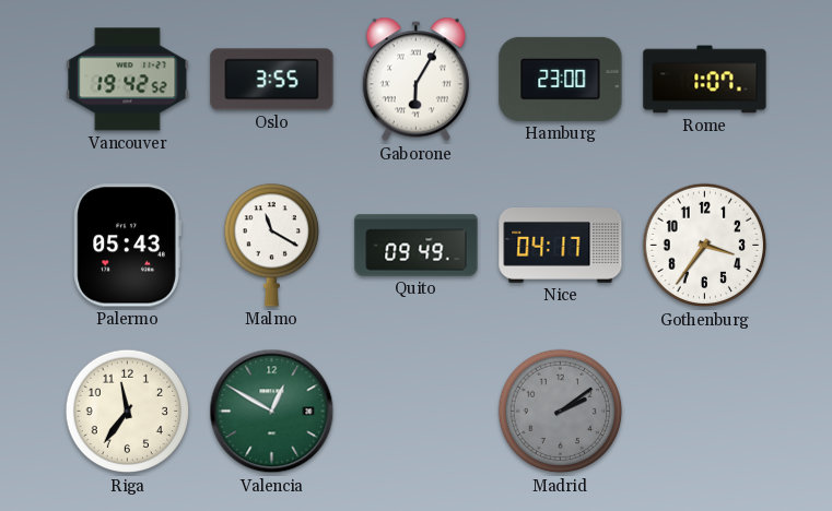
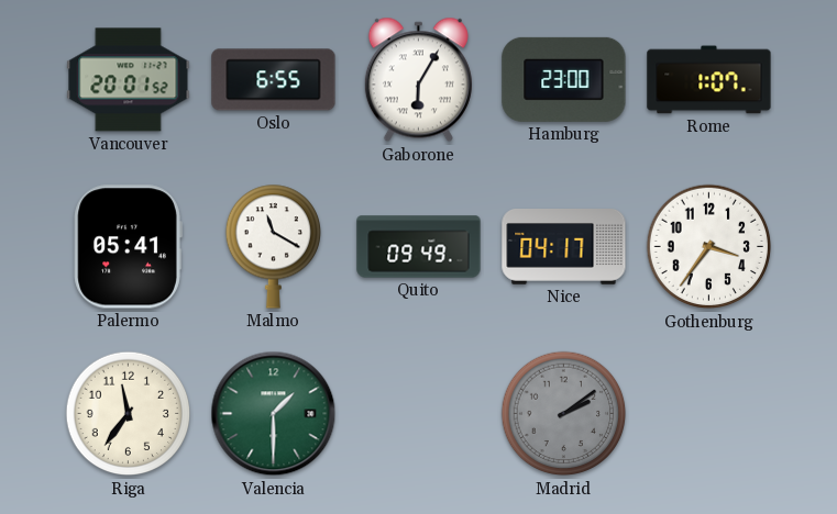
Vancouver: 19:42 -> 20:01
Oslo: 3:55 -> 6:55
Palermo: 05:43 -> 05:41
Valencia: 12:50 -> 1:30
